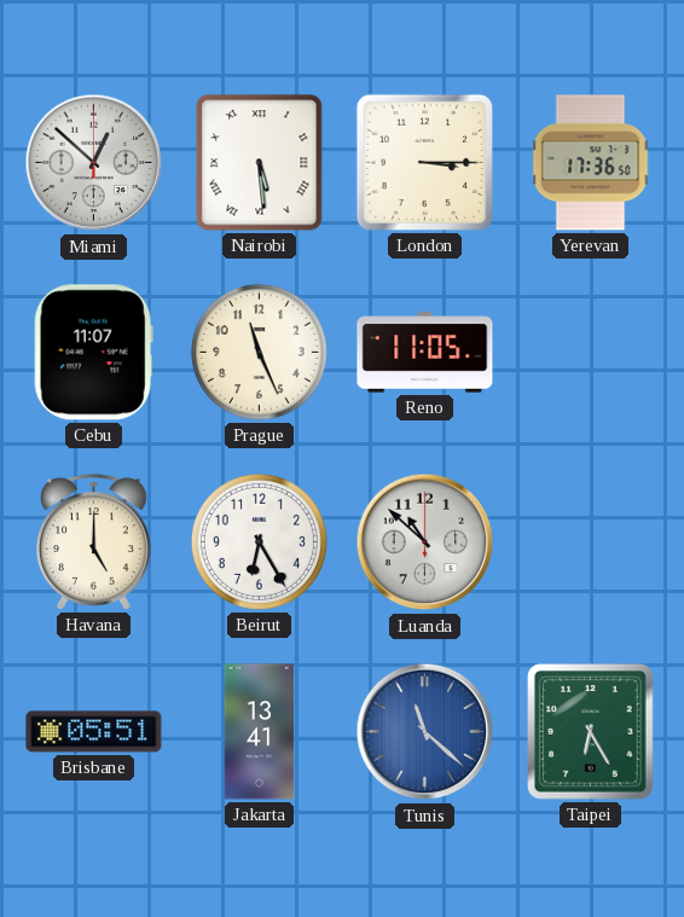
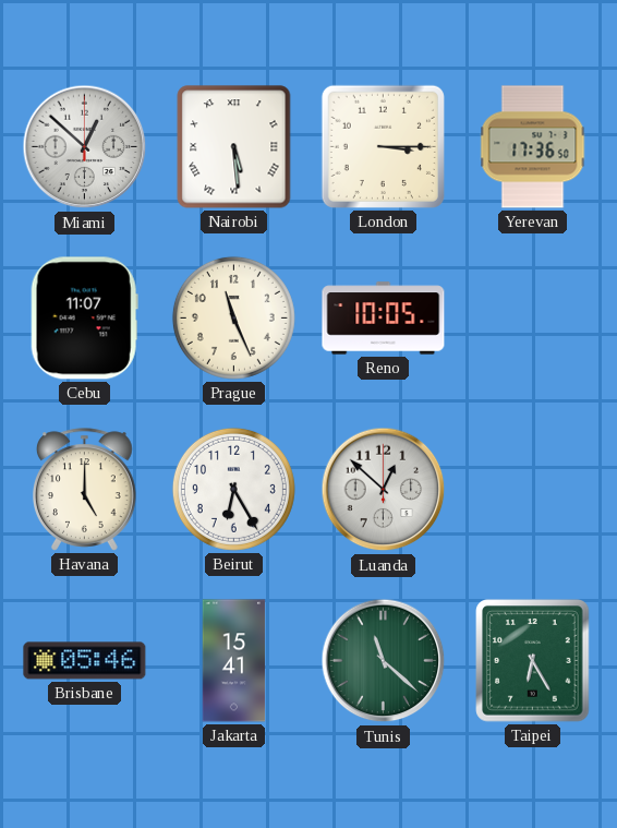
Reno: 11:05 -> 10:05
Luanda: 10:52 -> 12:52
Brisbane: 05:51 -> 05:46
Jakarta: 13:41 -> 15:41
Tunis dial: blue -> green
